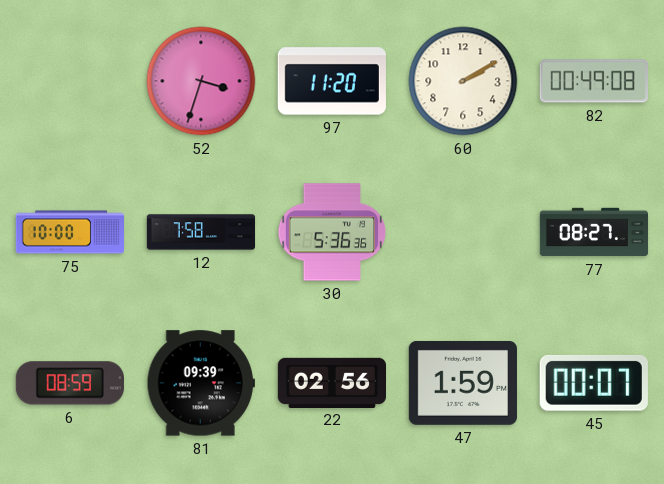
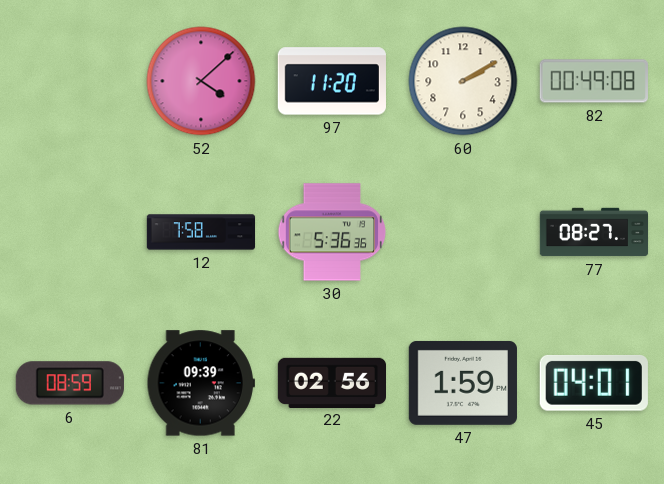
52: 3:33 -> 4:08
75: 10:00 -> none
45: 00:07 -> 04:01
